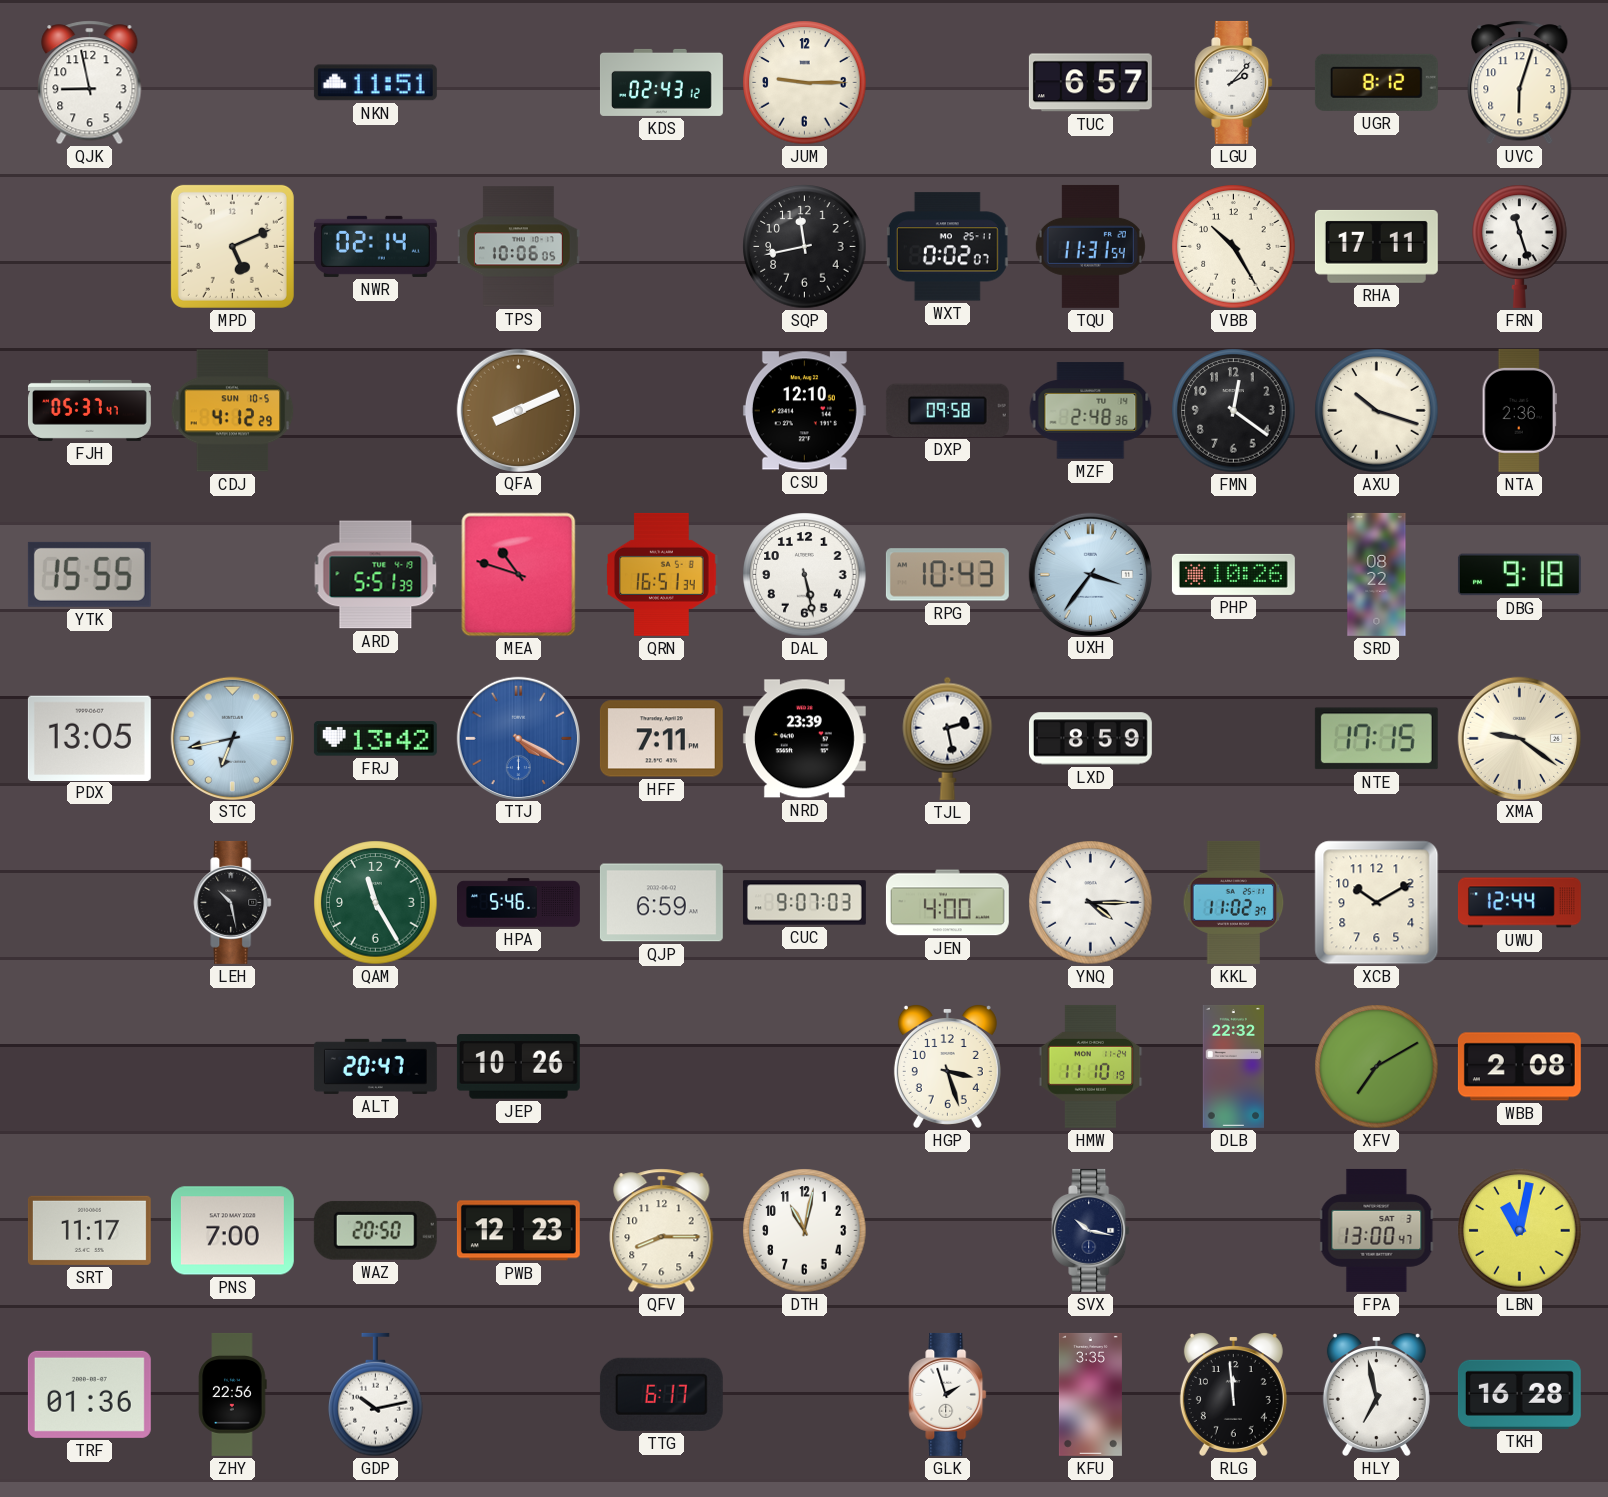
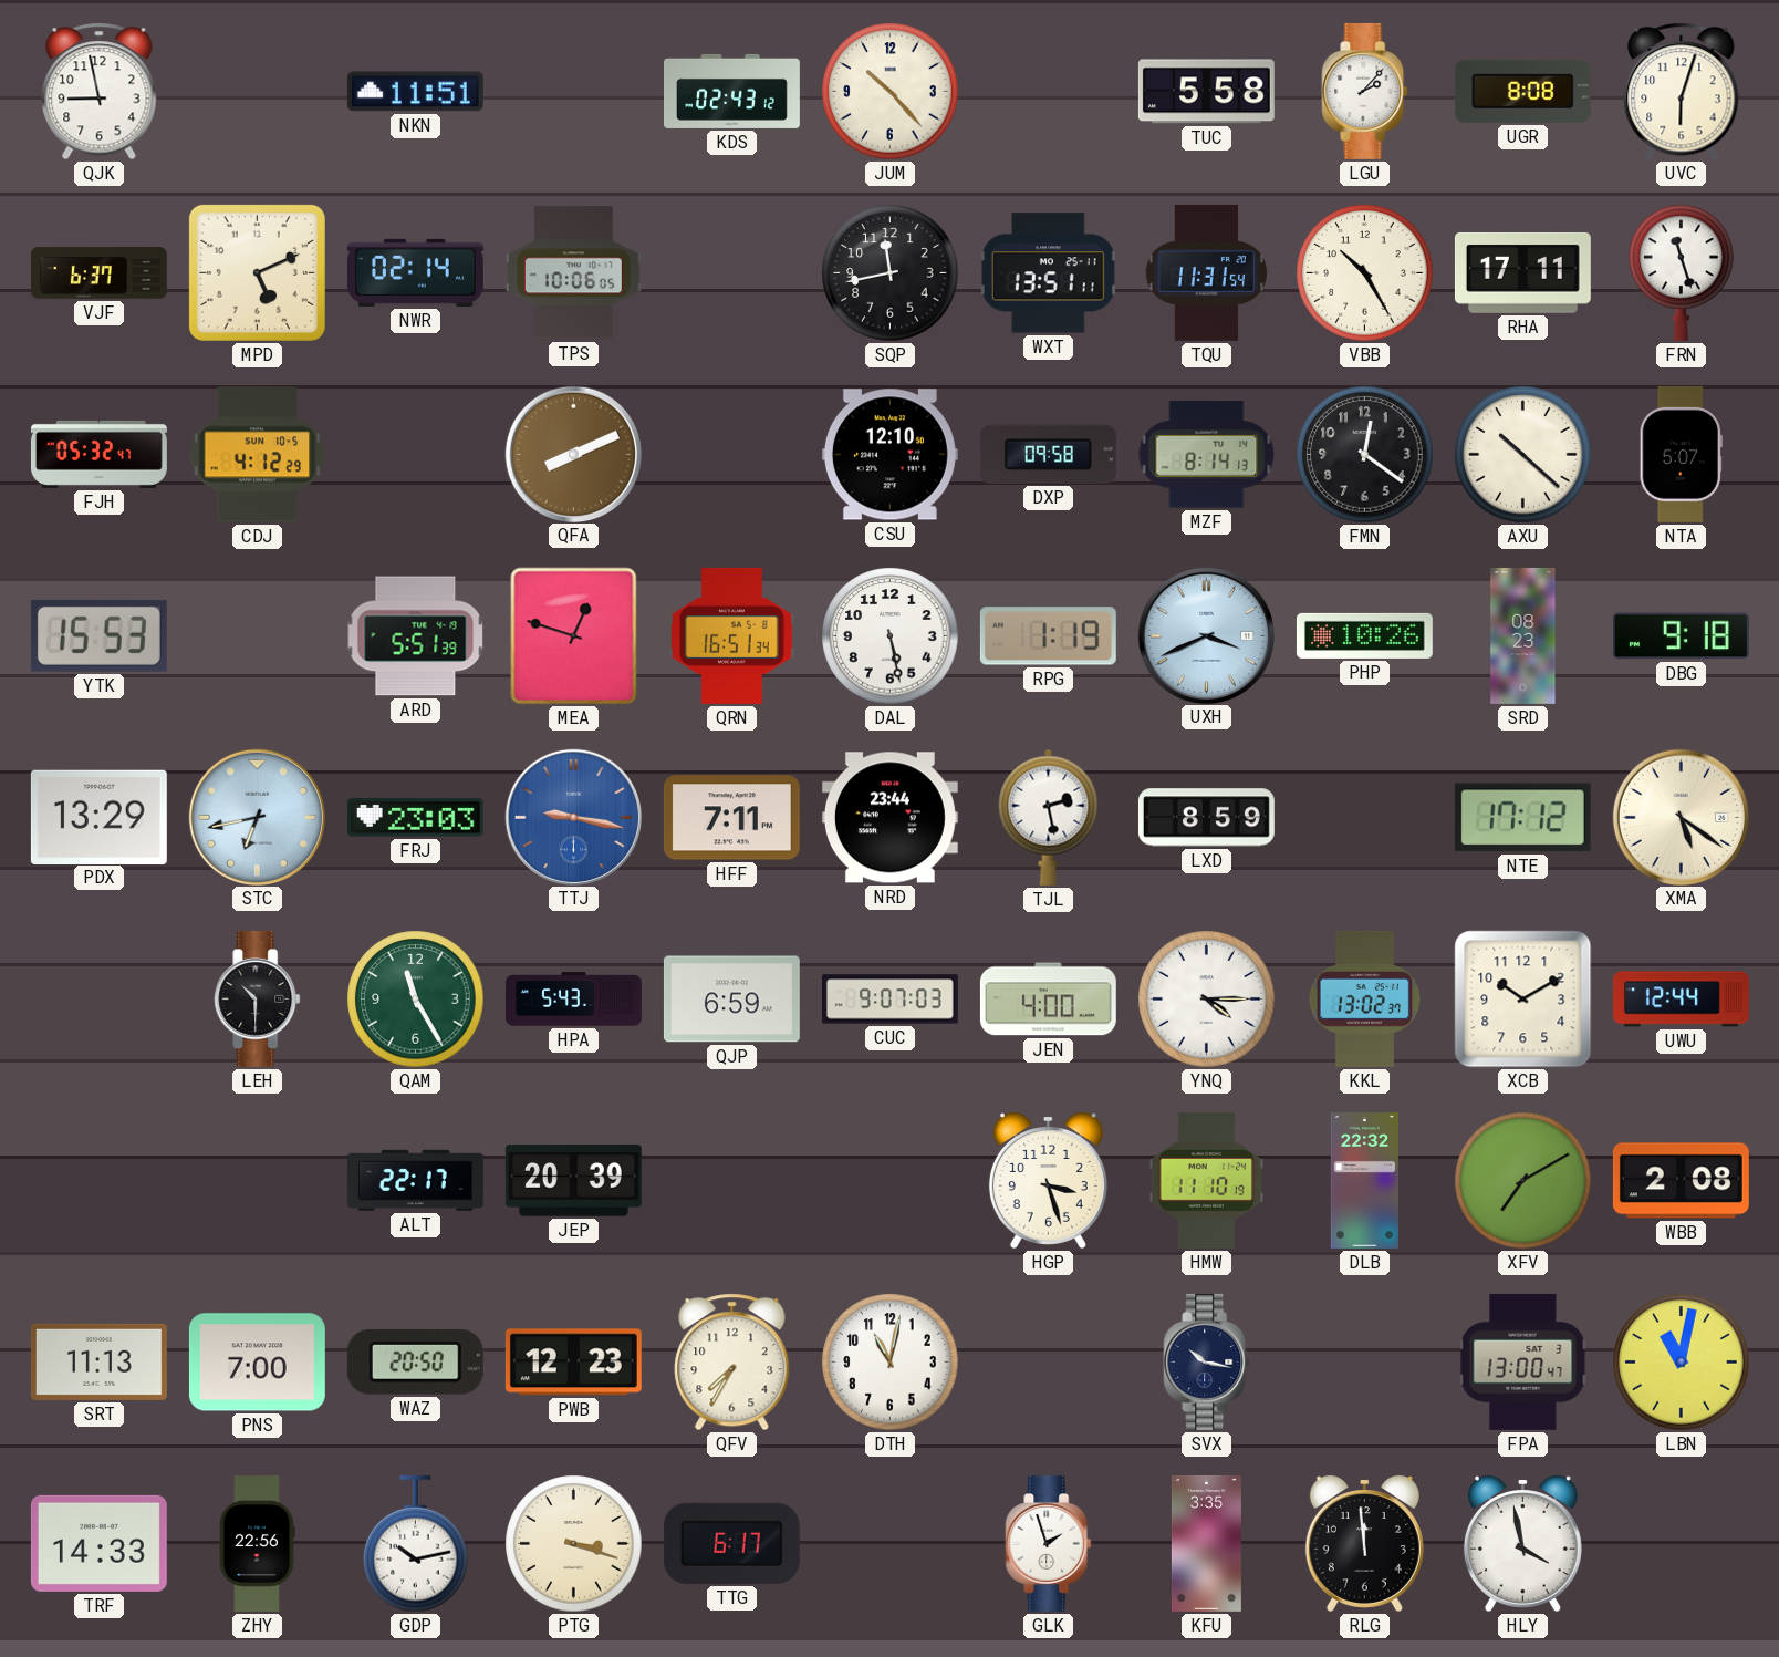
JUM: 9:15 -> 10:23
TUC: 6:57 -> 5:58
UGR: 8:12 -> 8:08
VJF: none -> 6:37
WXT: 0:02 -> 13:51
FJH: 05:37 -> 05:32
MZF: 2:48 -> 8:14
AXU: 10:18 -> 10:22
NTA: 2:36 -> 5:07
YTK: 15:55 -> 15:53
MEA: 10:48 -> 12:48
RPG: 10:43 -> 1:19
UXH: 3:36 -> 3:41
SRD: 08:22 -> 08:23
PDX: 13:05 -> 13:29
FRJ: 13:42 -> 23:03
TTJ: 4:20 -> 9:17
NRD: 23:39 -> 23:44
NTE: 17:15 -> 17:12
XMA: 9:21 -> 5:21
LEH: 10:28 -> 10:30
HPA: 5:46 -> 5:43
KKL: 11:02 -> 13:02
ALT: 20:47 -> 22:17
JEP: 10:26 -> 20:39
SRT: 11:17 -> 11:13
QFV: 8:15 -> 7:35
TRF: 01:36 -> 14:33
PTG: none -> 3:18
HLY: 6:58 -> 3:58
TKH: 16:28 -> none
